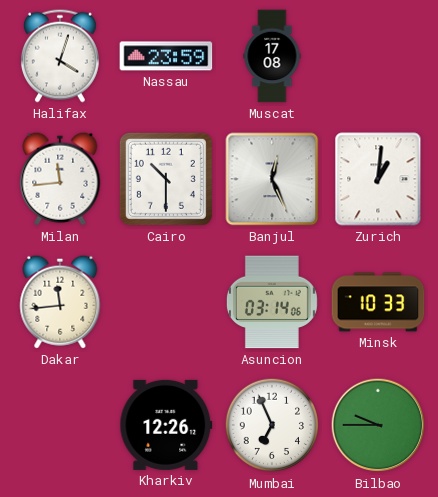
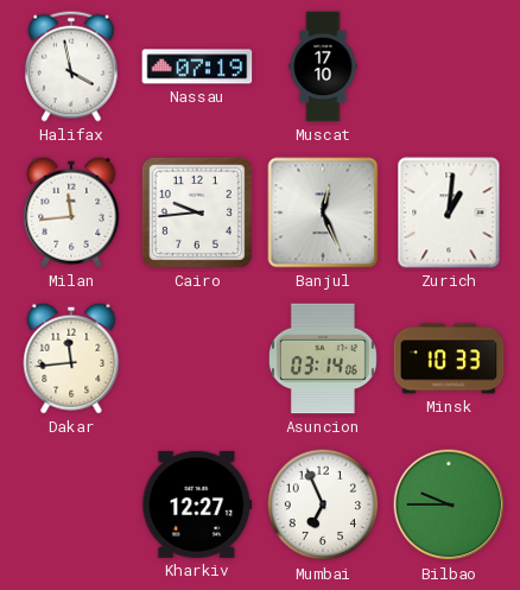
Halifax: 4:03 -> 3:58
Nassau: 23:59 -> 07:19
Muscat: 17:08 -> 17:10
Cairo: 10:30 -> 9:44
Kharkiv: 12:26 -> 12:27
